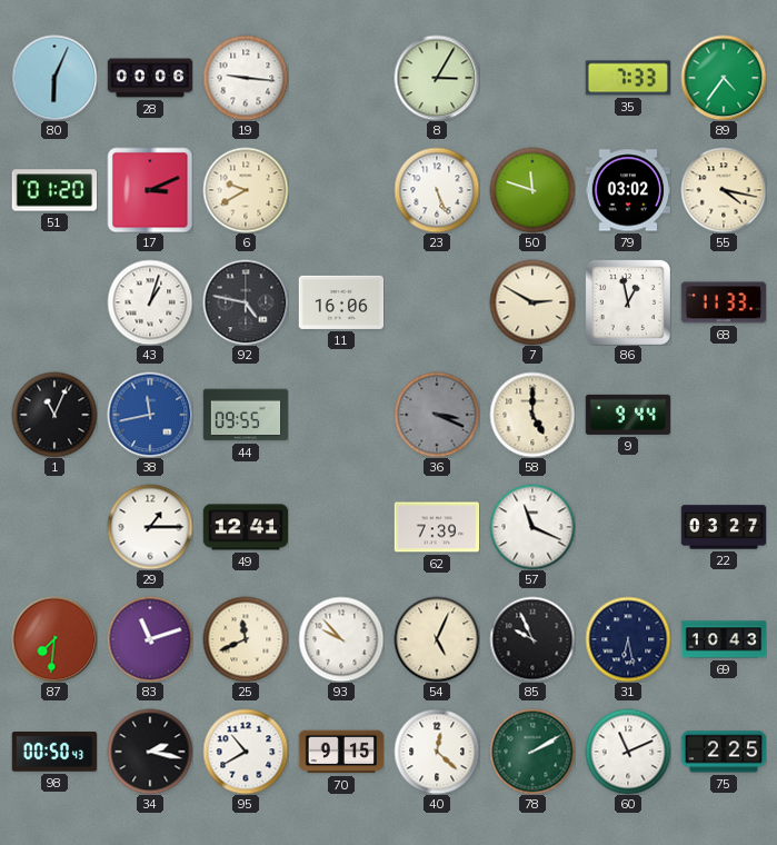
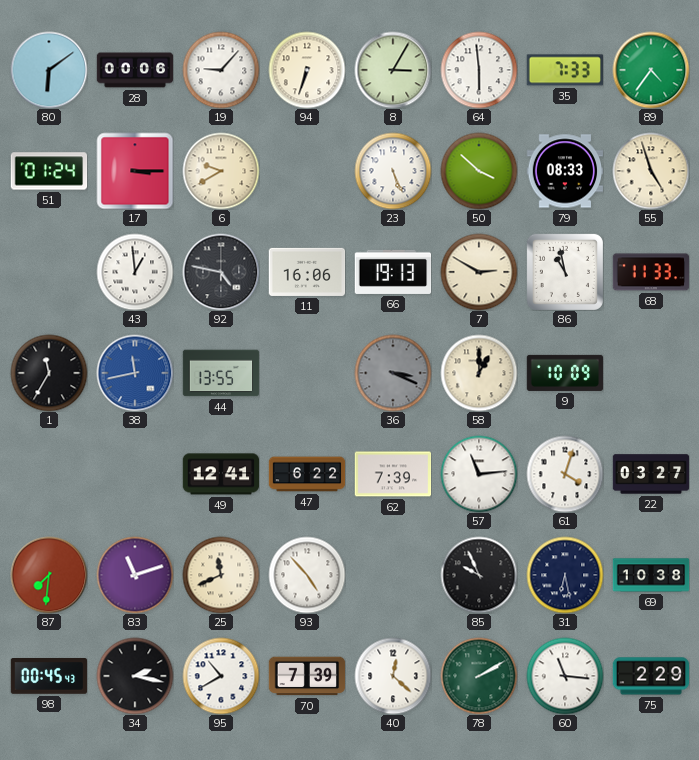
80: 6:04 -> 6:09
19: 9:16 -> 9:07
94: none -> 6:33
64: none -> 5:59
51: 01:20 -> 01:24
17: 3:11 -> 3:15
50: 11:48 -> 3:52
79: 03:02 -> 08:33
55: 4:17 -> 4:57
43: 1:03 -> 12:59
66: none -> 19:13
86: 12:58 -> 10:58
1: 11:04 -> 11:35
44: 09:55 -> 13:55
58: 5:00 -> 1:00
9: 9:44 -> 10:09
29: 1:15 -> none
47: none -> 6:22
57: 11:19 -> 11:14
61: none -> 4:03
93: 9:53 -> 4:53
54: 5:04 -> none
69: 10:43 -> 10:38
98: 00:50 -> 00:45
70: 9:15 -> 7:39
60: 11:11 -> 11:16
75: 2:25 -> 2:29
